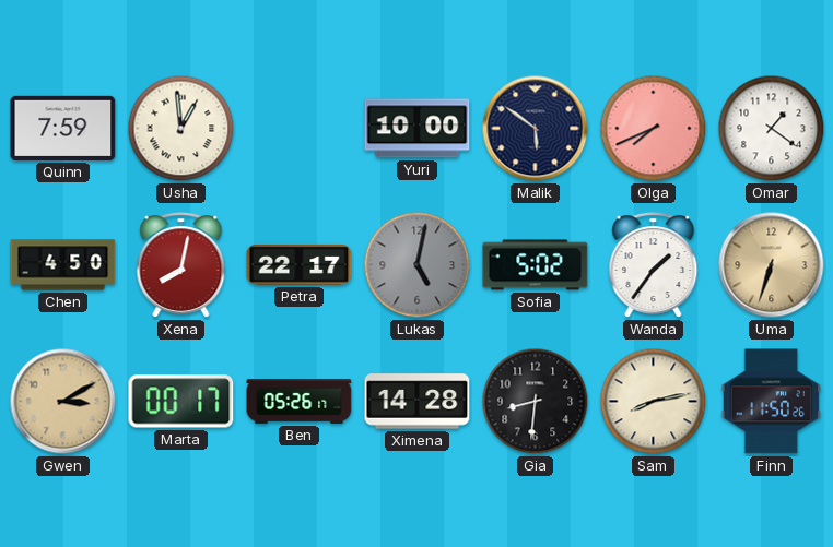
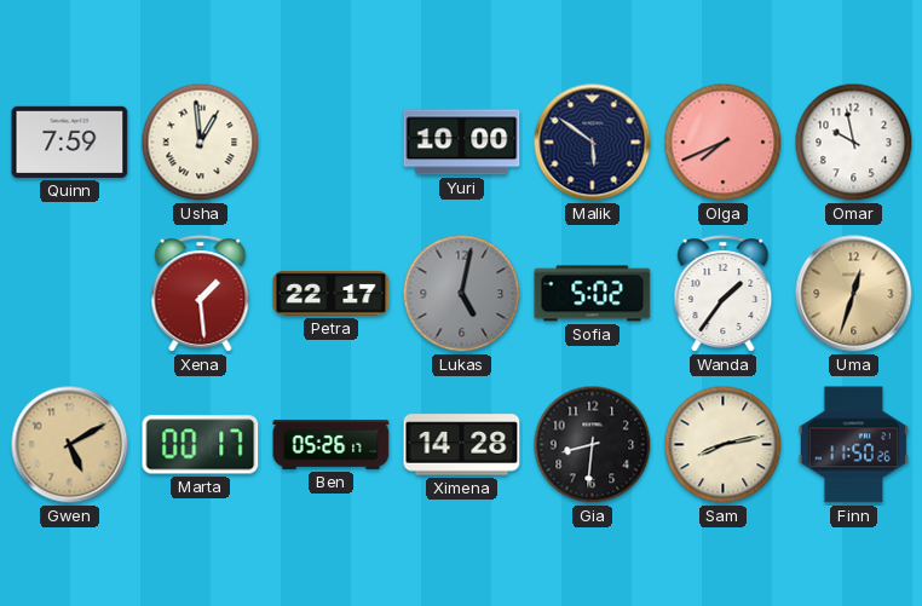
Omar: 1:21 -> 9:58
Chen: 4:50 -> none
Xena: 8:02 -> 1:29
Uma: 6:33 -> 12:33
Gwen: 3:10 -> 5:10
